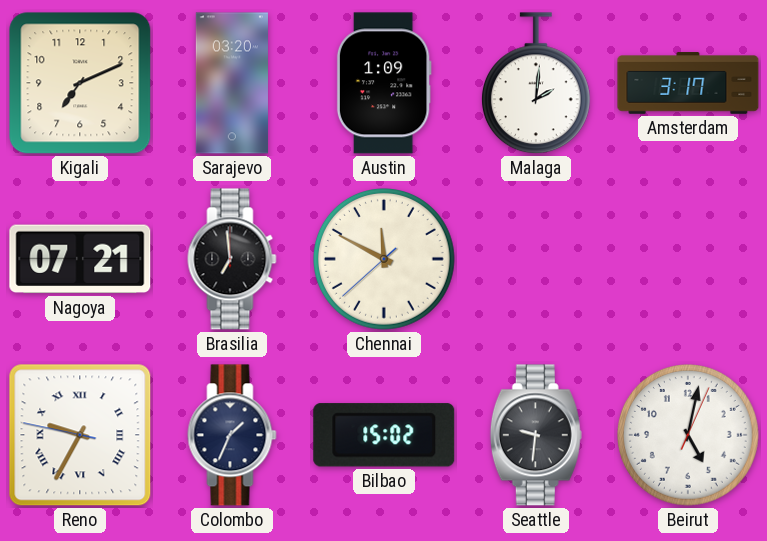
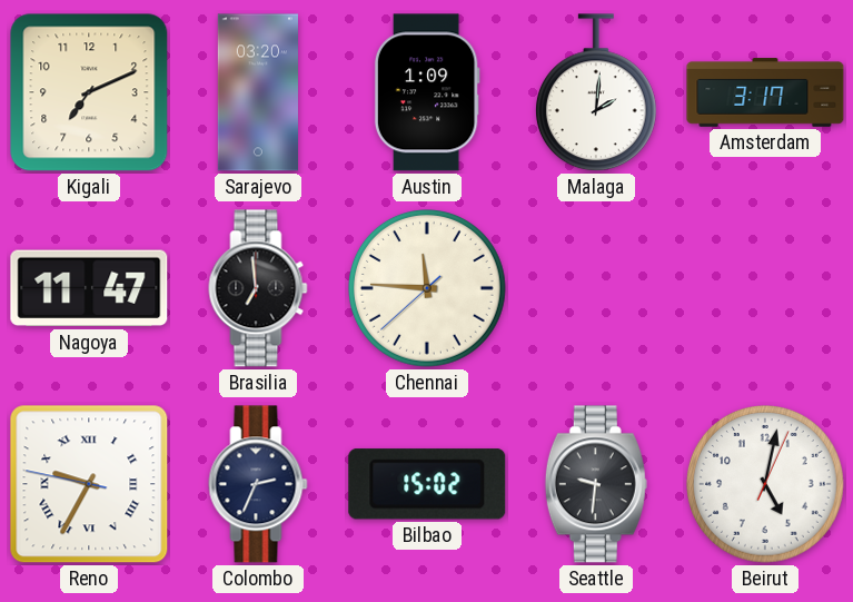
Nagoya: 07:21 -> 11:47
Chennai: 11:49 -> 11:45
Colombo: 1:34 -> 2:34
